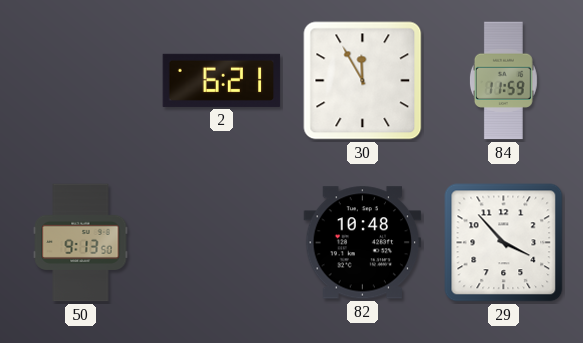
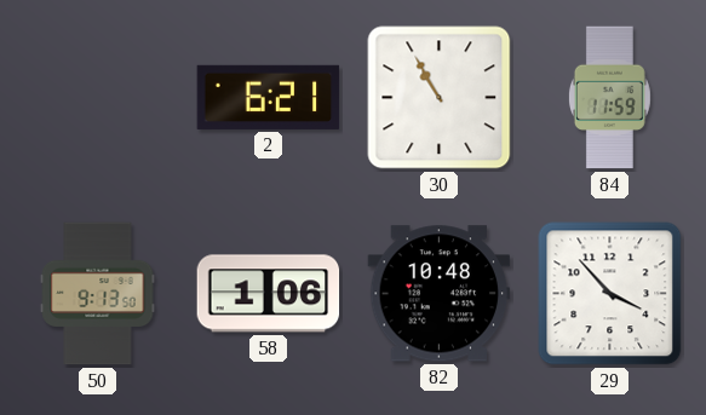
30: 11:55 -> 10:55
58: none -> 1:06
